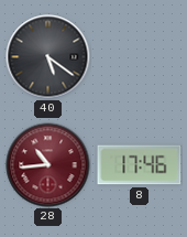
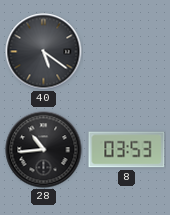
28 dial: burgundy -> black
8: 17:46 -> 03:53
